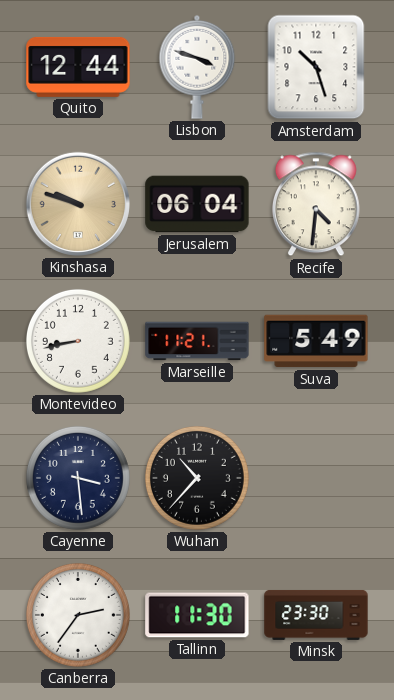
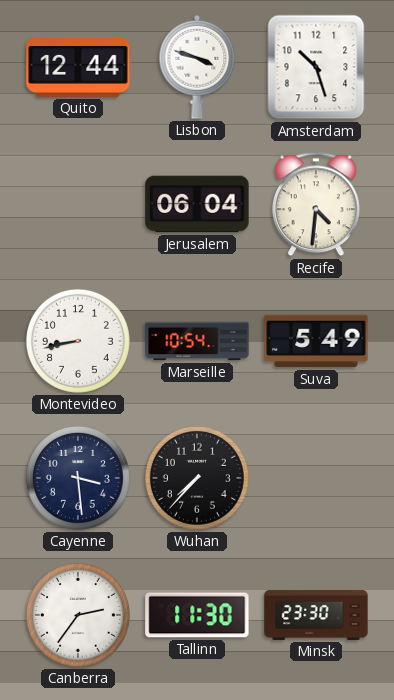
Kinshasa: 9:48 -> none
Marseille: 11:21 -> 10:54
Wuhan: 10:37 -> 7:37
